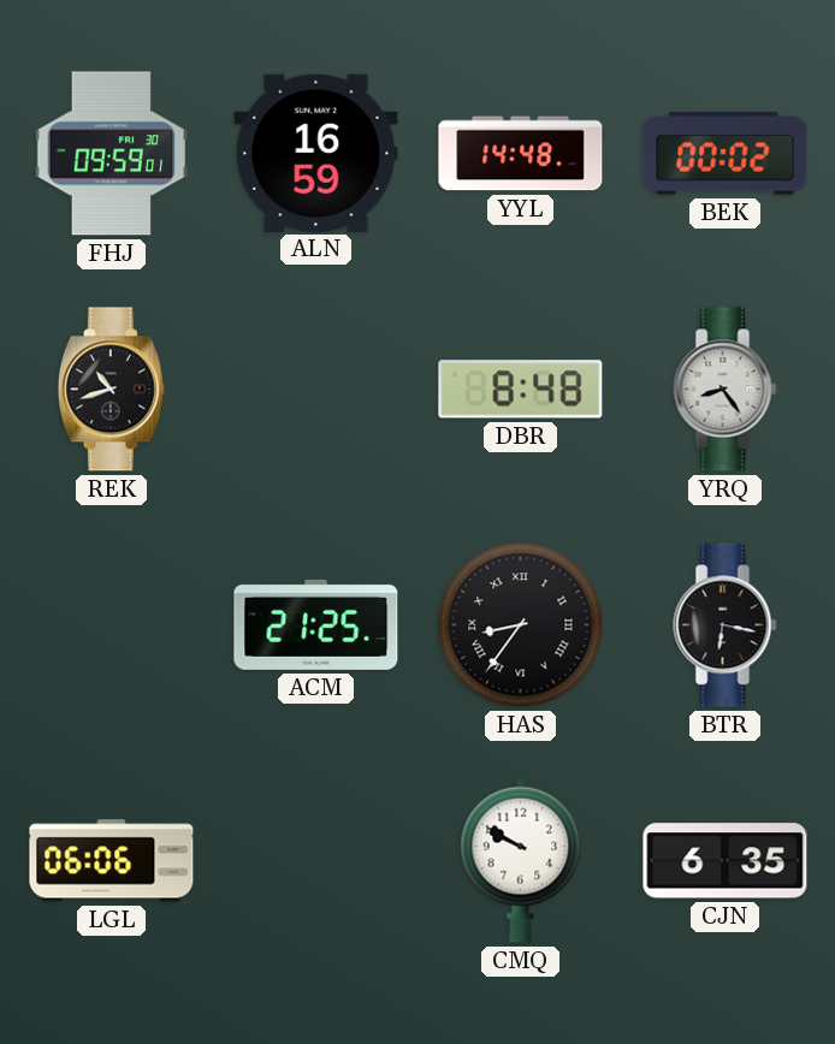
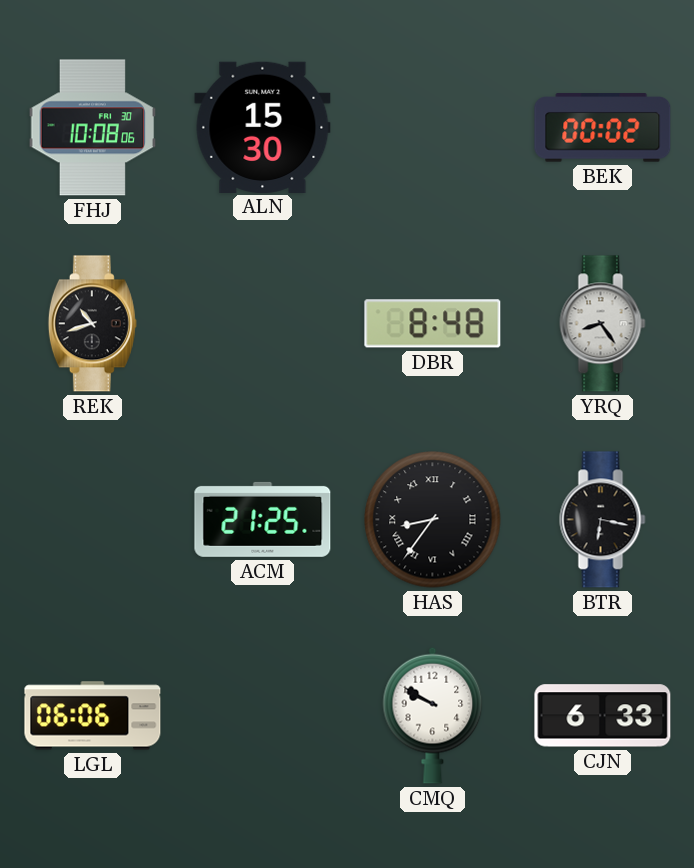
FHJ: 09:59 -> 10:08
ALN: 16:59 -> 15:30
YYL: 14:48 -> none
CJN: 6:35 -> 6:33
